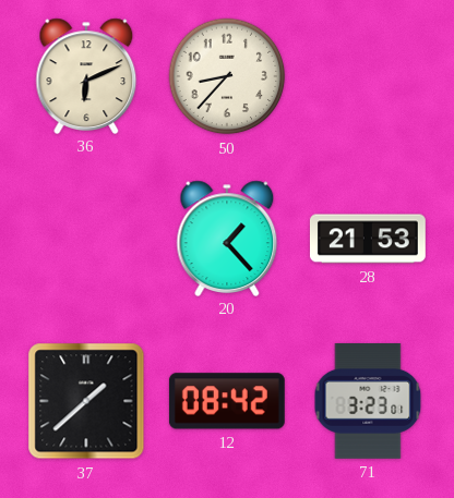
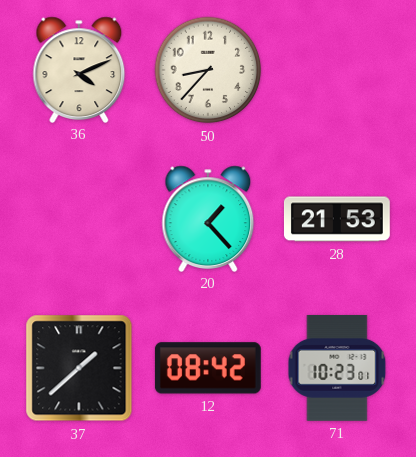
36: 6:11 -> 4:11
71: 3:23 -> 10:23
